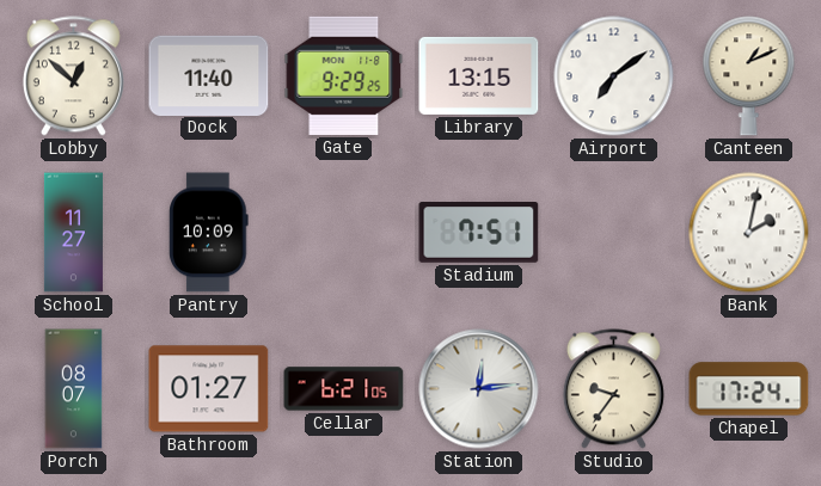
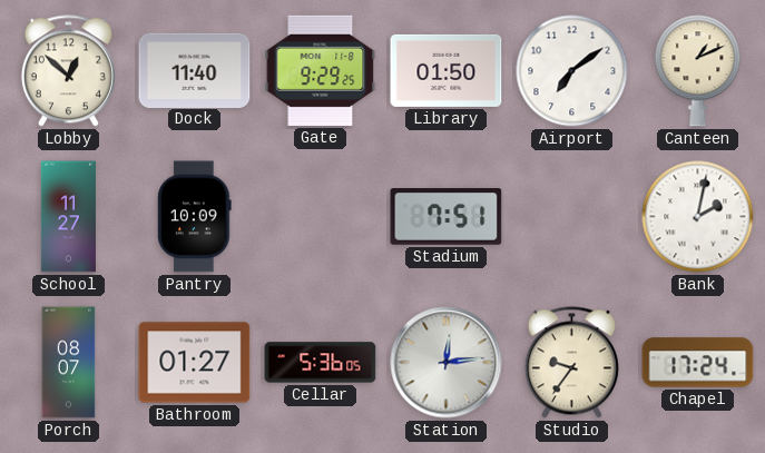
Library: 13:15 -> 01:50
Cellar: 6:21 -> 5:36
